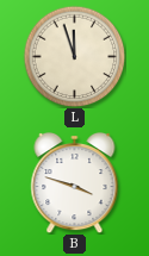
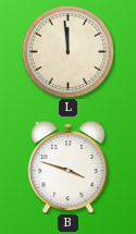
L: 11:57 -> 11:59
